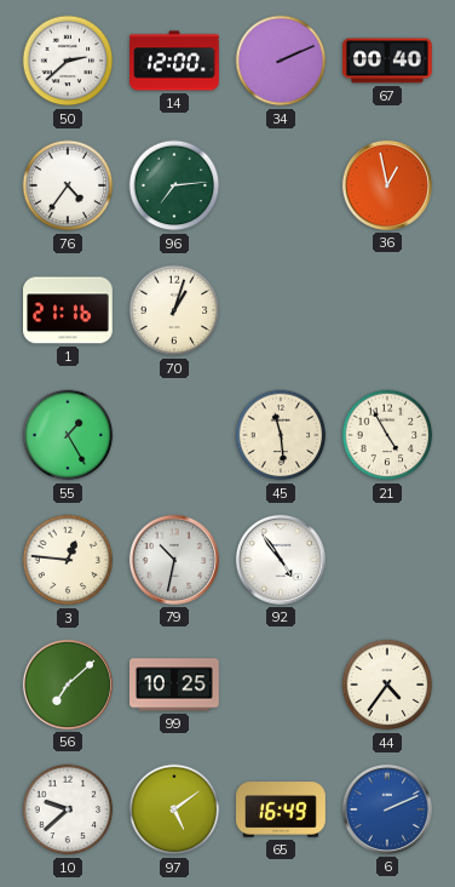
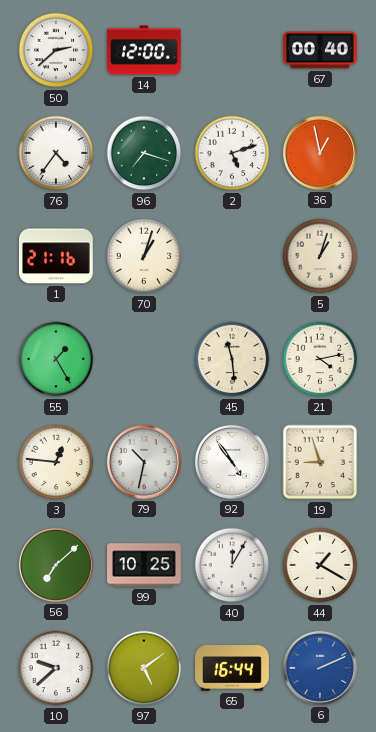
34: 2:11 -> none
96: 7:14 -> 7:18
2: none -> 5:12
5: none -> 1:03
21: 4:55 -> 4:13
19: none -> 8:57
40: none -> 12:05
44: 4:36 -> 1:20
65: 16:49 -> 16:44
